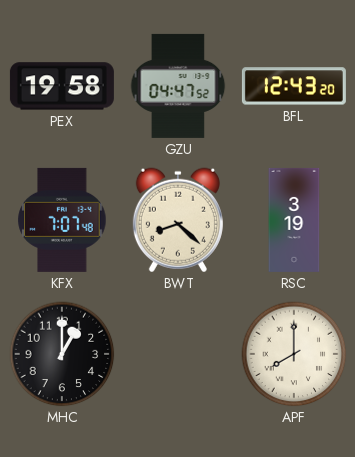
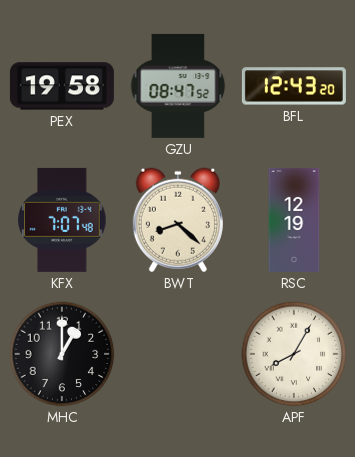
GZU: 04:47 -> 08:47
RSC: 3:19 -> 12:19
APF: 8:00 -> 8:05
